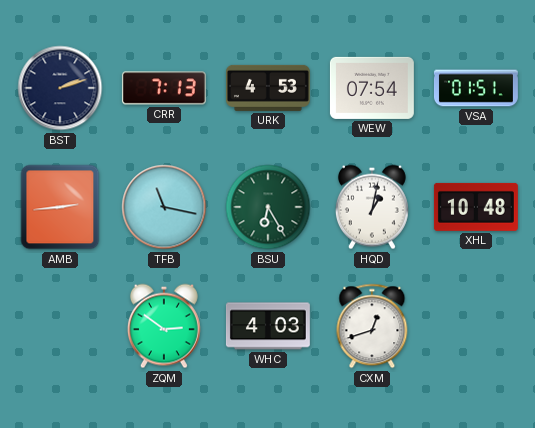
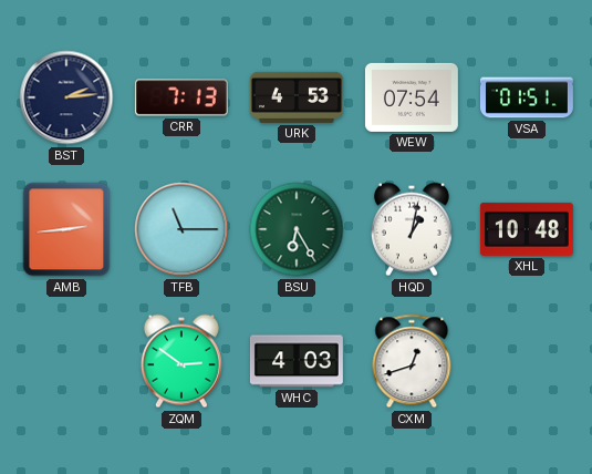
BST: 2:12 -> 2:14
TFB: 11:17 -> 11:15
